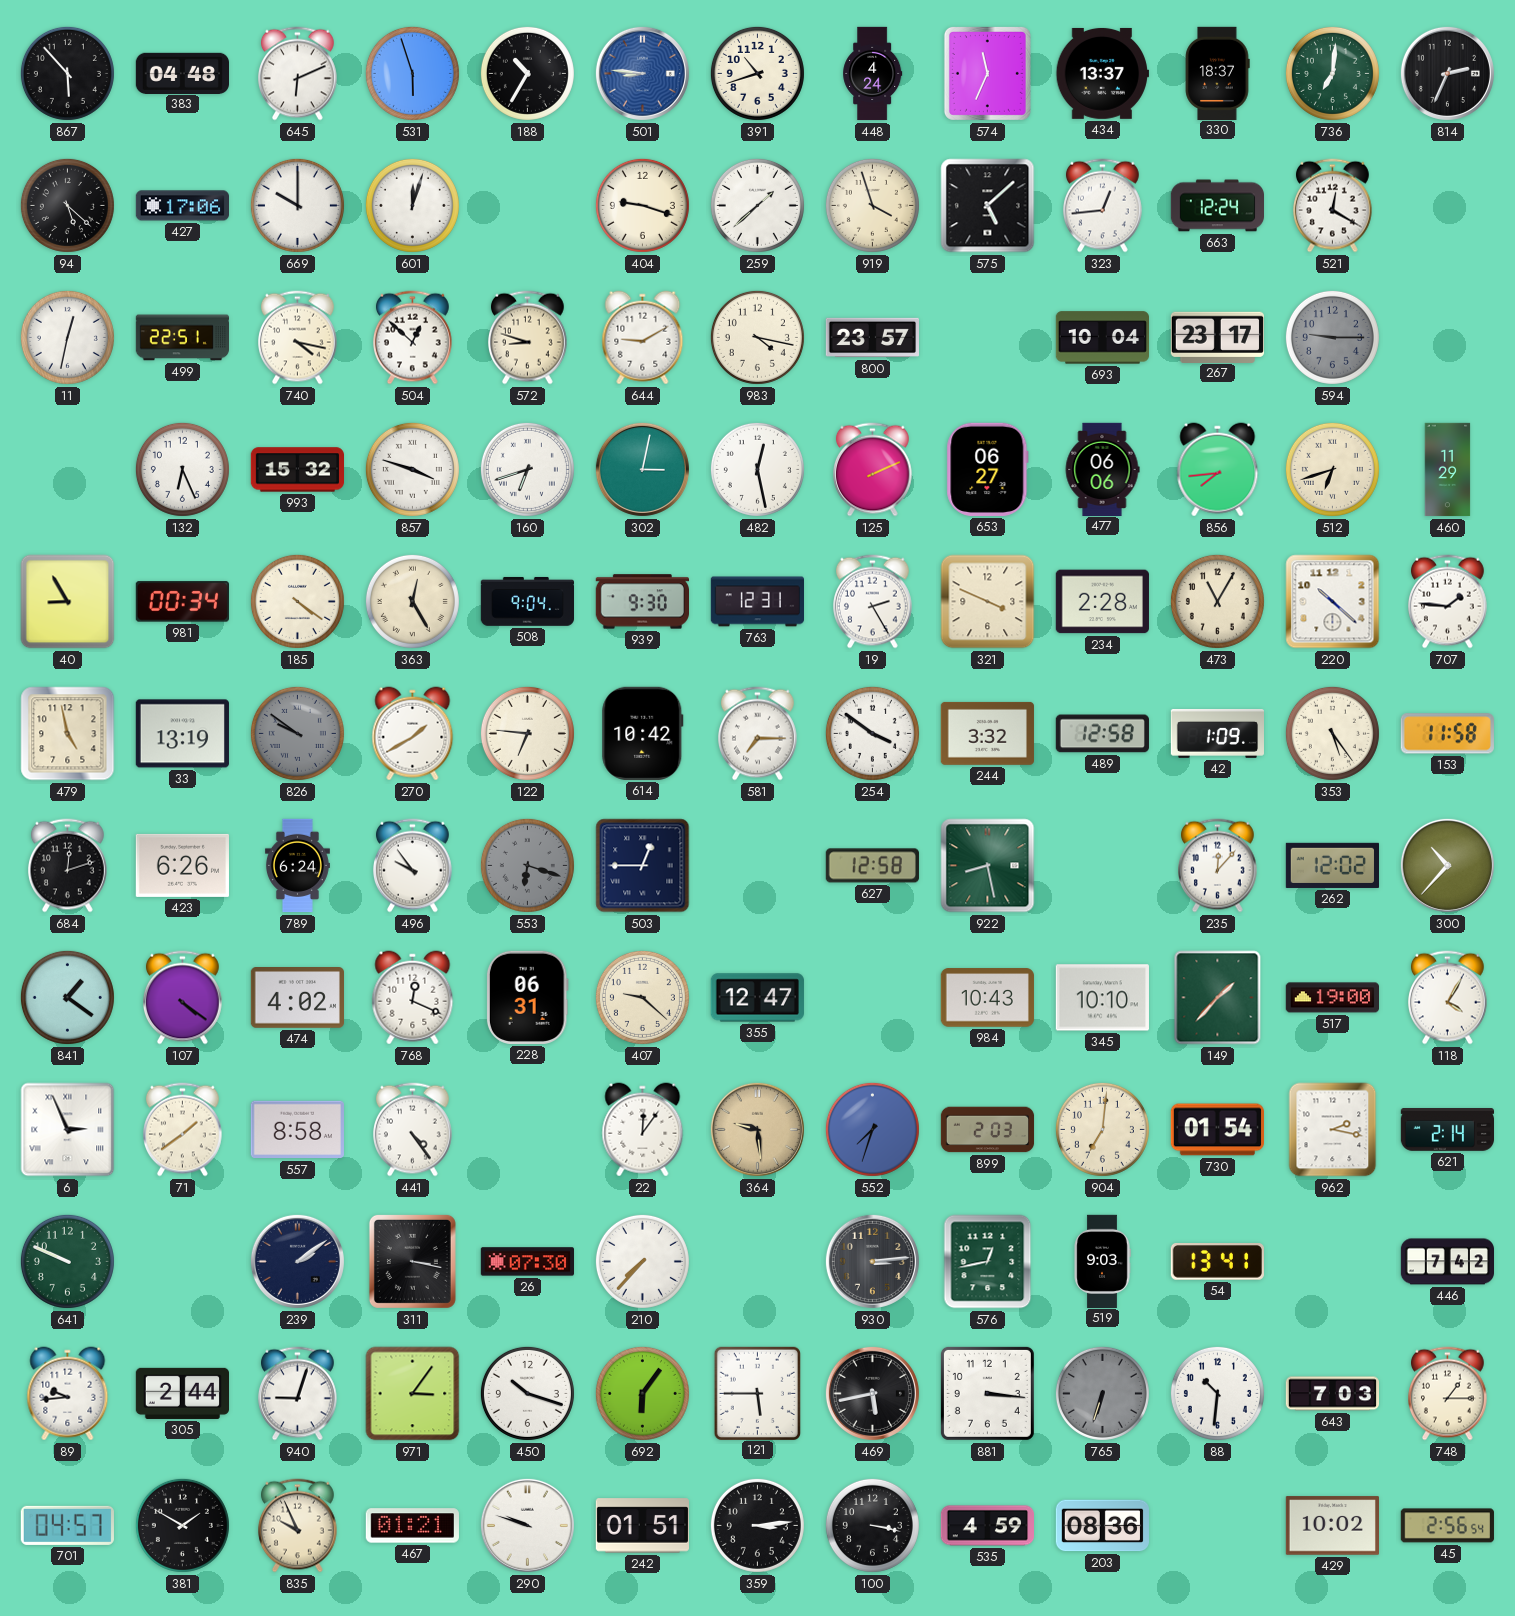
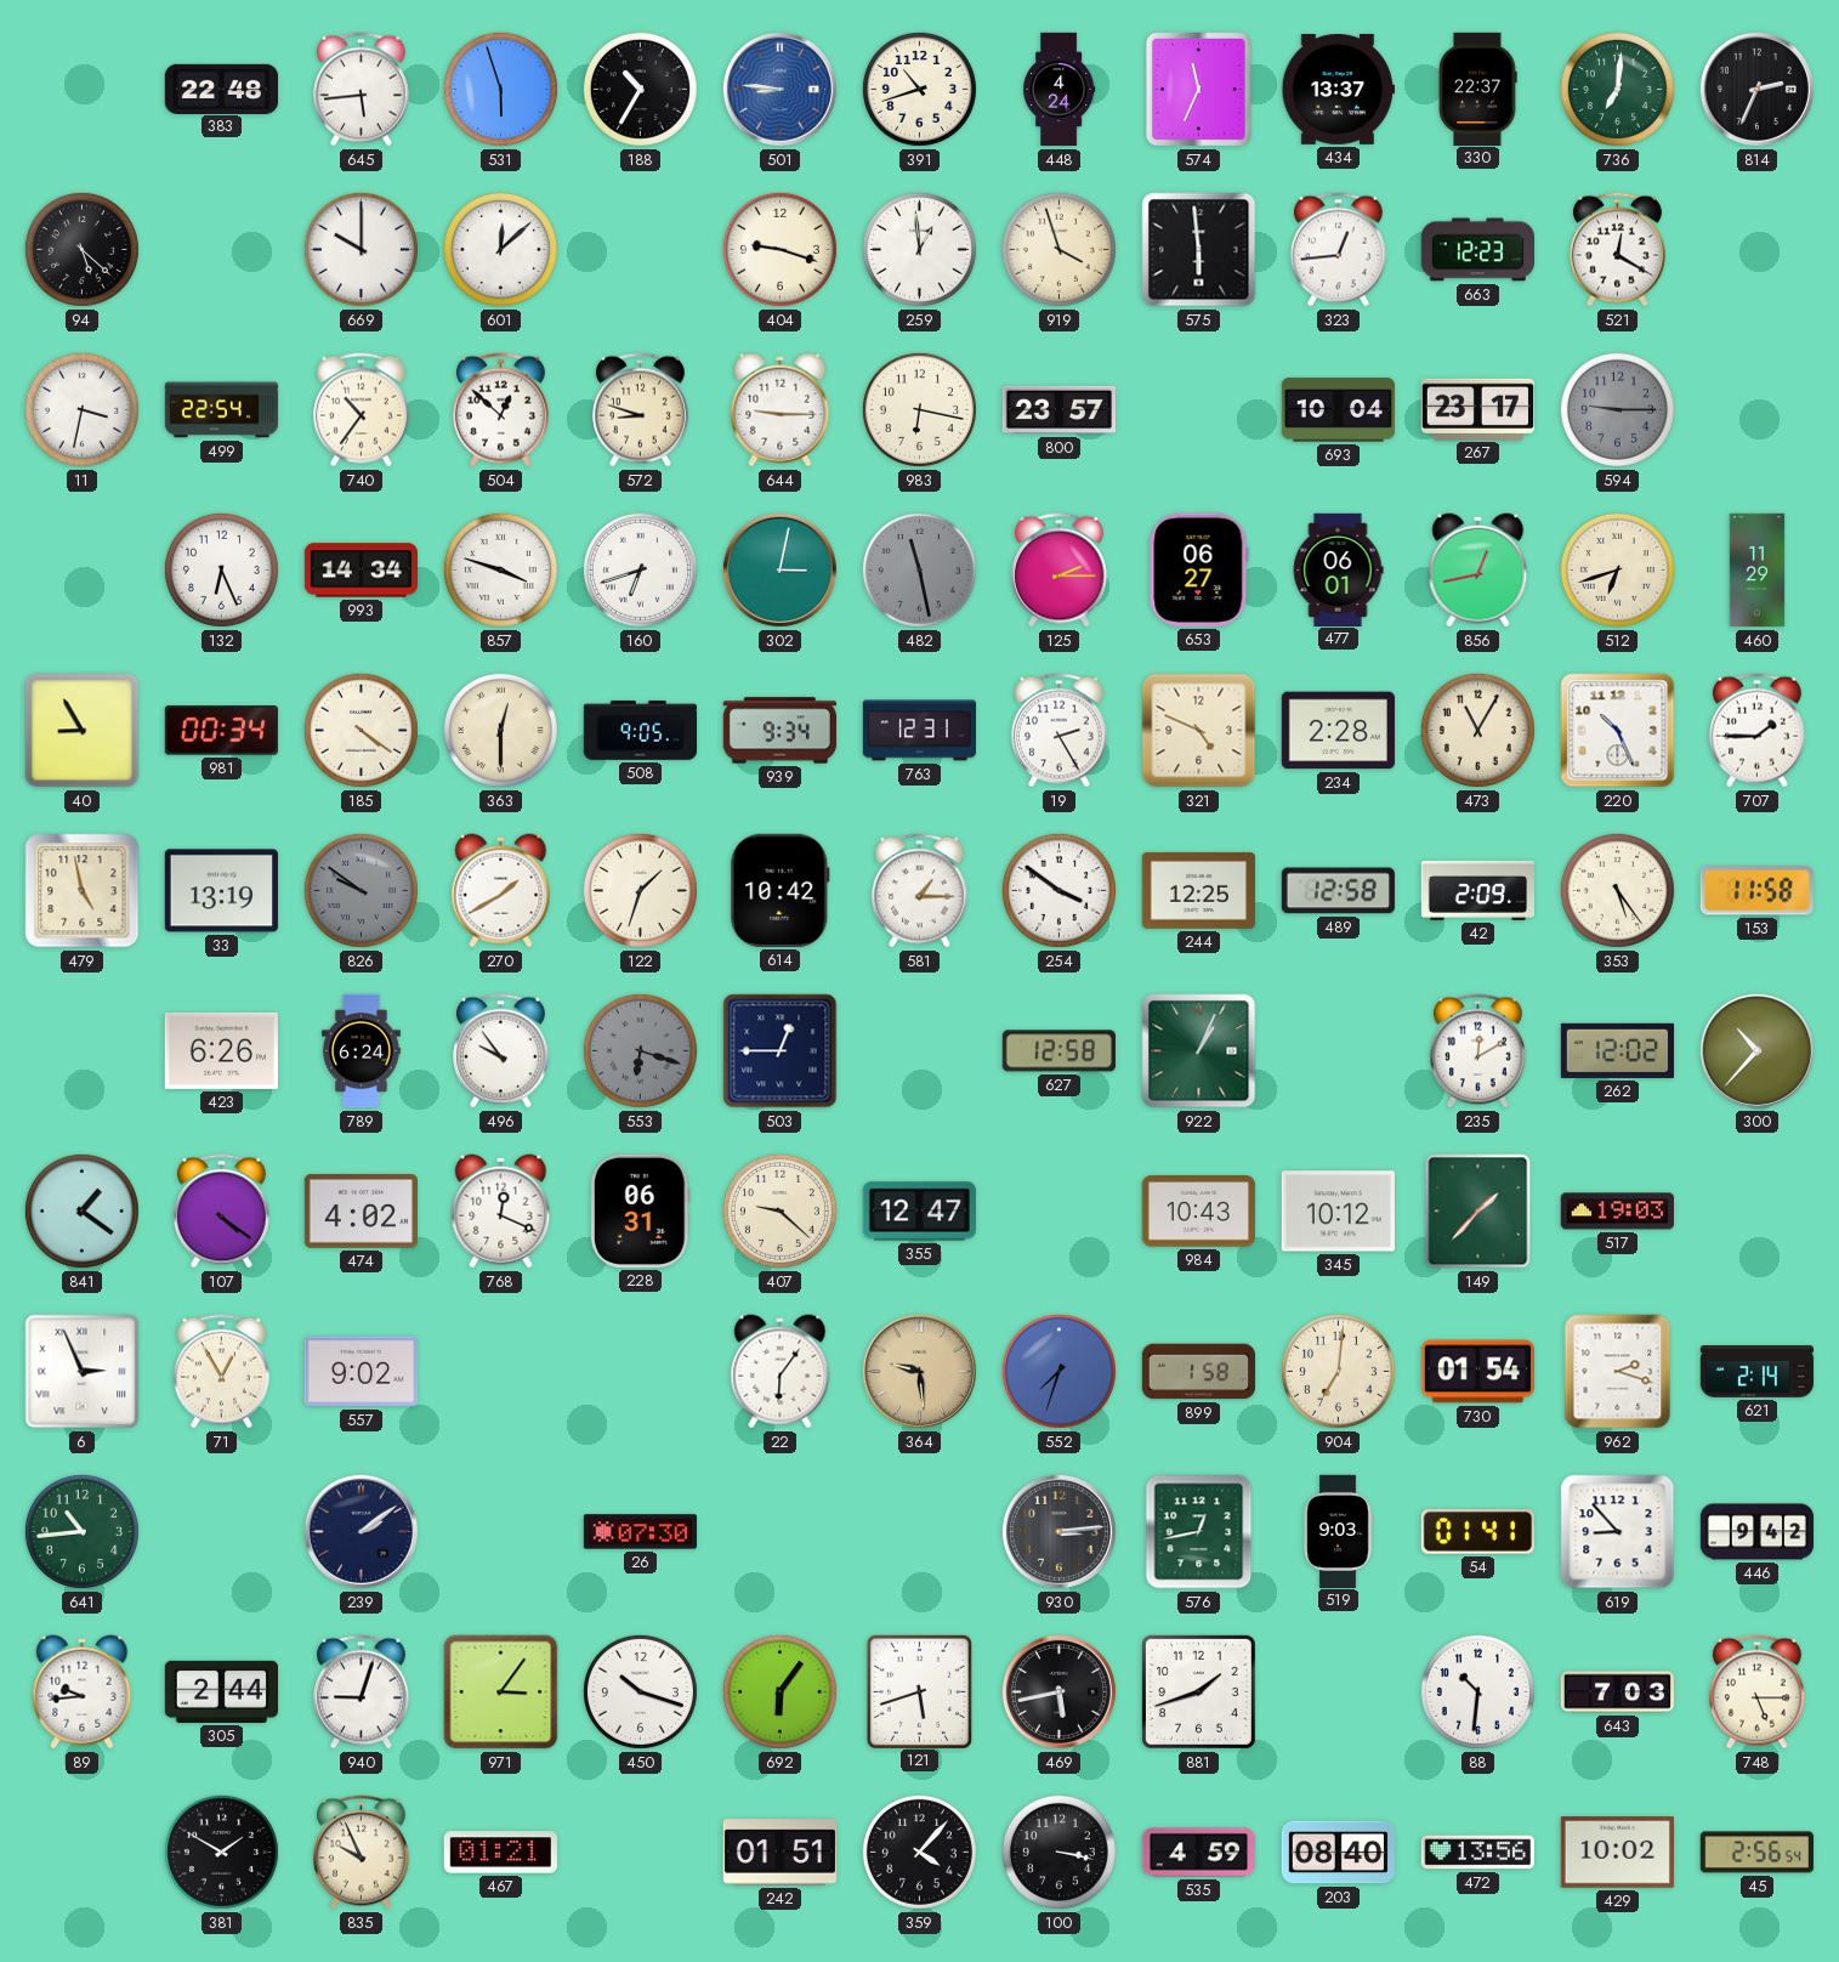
867: 5:53 -> none
383: 04:48 -> 22:48
645: 6:11 -> 5:44
330: 18:37 -> 22:37
427: 17:06 -> none
601: 12:03 -> 12:08
259: 1:38 -> 12:59
575: 5:08 -> 5:59
663: 12:24 -> 12:23
11: 12:32 -> 3:32
499: 22:51 -> 22:54
740: 4:17 -> 10:36
644: 9:10 -> 9:15
983: 4:17 -> 6:17
993: 15:32 -> 14:34
482: 12:28 -> 11:28
482 dial: white -> grey
125: 2:11 -> 2:15
477: 06:06 -> 06:01
856: 7:44 -> 12:43
363: 12:25 -> 12:30
508: 9:04 -> 9:05
939: 9:30 -> 9:34
321: 3:49 -> 4:49
220: 10:22 -> 10:26
707: 1:46 -> 1:45
122: 6:46 -> 1:33
581: 7:15 -> 1:15
244: 3:32 -> 12:25
42: 1:09 -> 2:09
684: 12:12 -> none
922: 8:28 -> 1:04
235: 12:07 -> 12:10
345: 10:10 -> 10:12
517: 19:00 -> 19:03
118: 4:05 -> none
71: 1:39 -> 12:55
557: 8:58 -> 9:02
441: 4:24 -> none
22: 12:06 -> 6:06
899: 2:03 -> 1:58
962: 2:17 -> 2:18
641: 9:49 -> 10:44
311: 3:17 -> none
210: 7:37 -> none
54: 13:41 -> 01:41
619: none -> 8:53
446: 7:42 -> 9:42
121: 5:45 -> 5:42
881: 3:16 -> 1:42
765: 6:33 -> none
748: 1:15 -> 5:15
701: 04:57 -> none
290: 9:48 -> none
359: 3:14 -> 4:07
203: 08:36 -> 08:40
472: none -> 13:56
